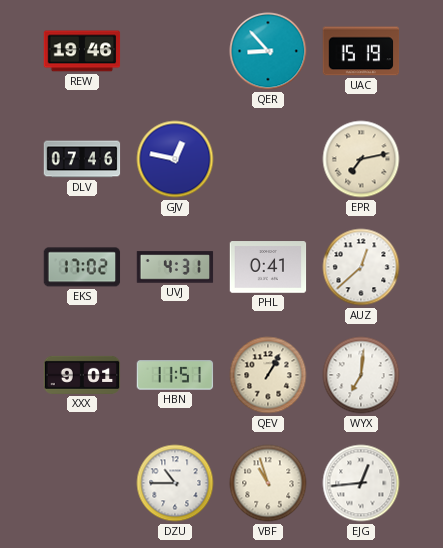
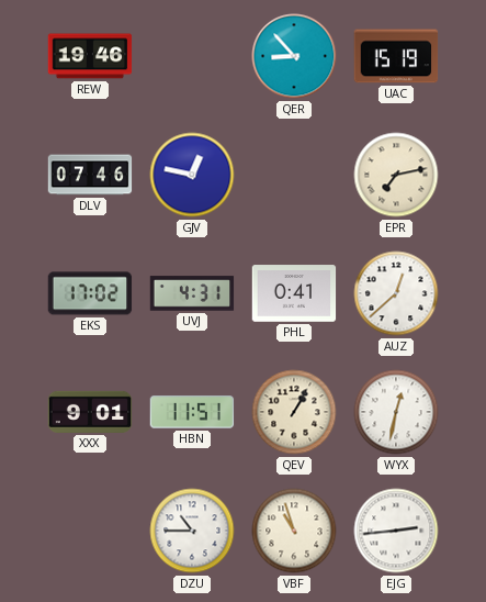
WYX: 7:01 -> 12:32
EJG: 12:44 -> 2:44
